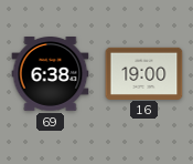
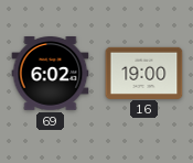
69: 6:38 -> 6:02
